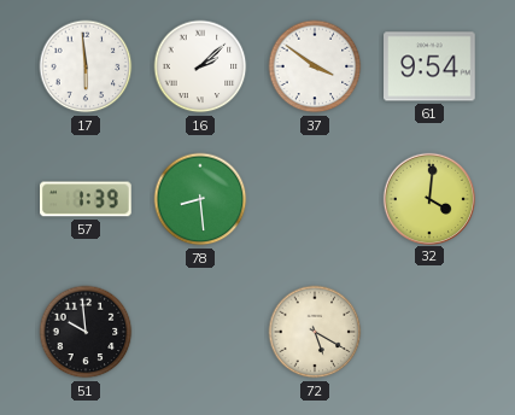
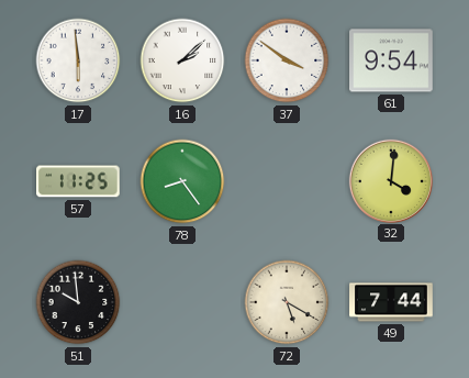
57: 1:39 -> 11:25
78: 8:29 -> 8:24
49: none -> 7:44
